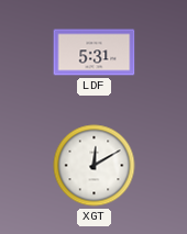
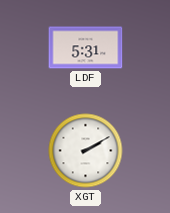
XGT: 12:10 -> 2:10
